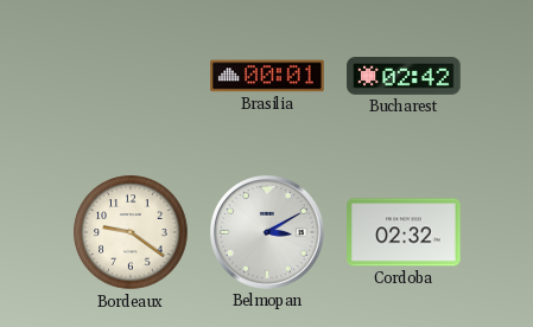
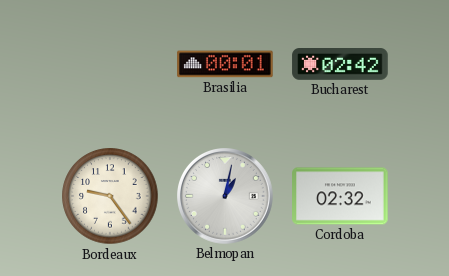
Bordeaux: 9:21 -> 9:24
Belmopan: 3:10 -> 1:02
